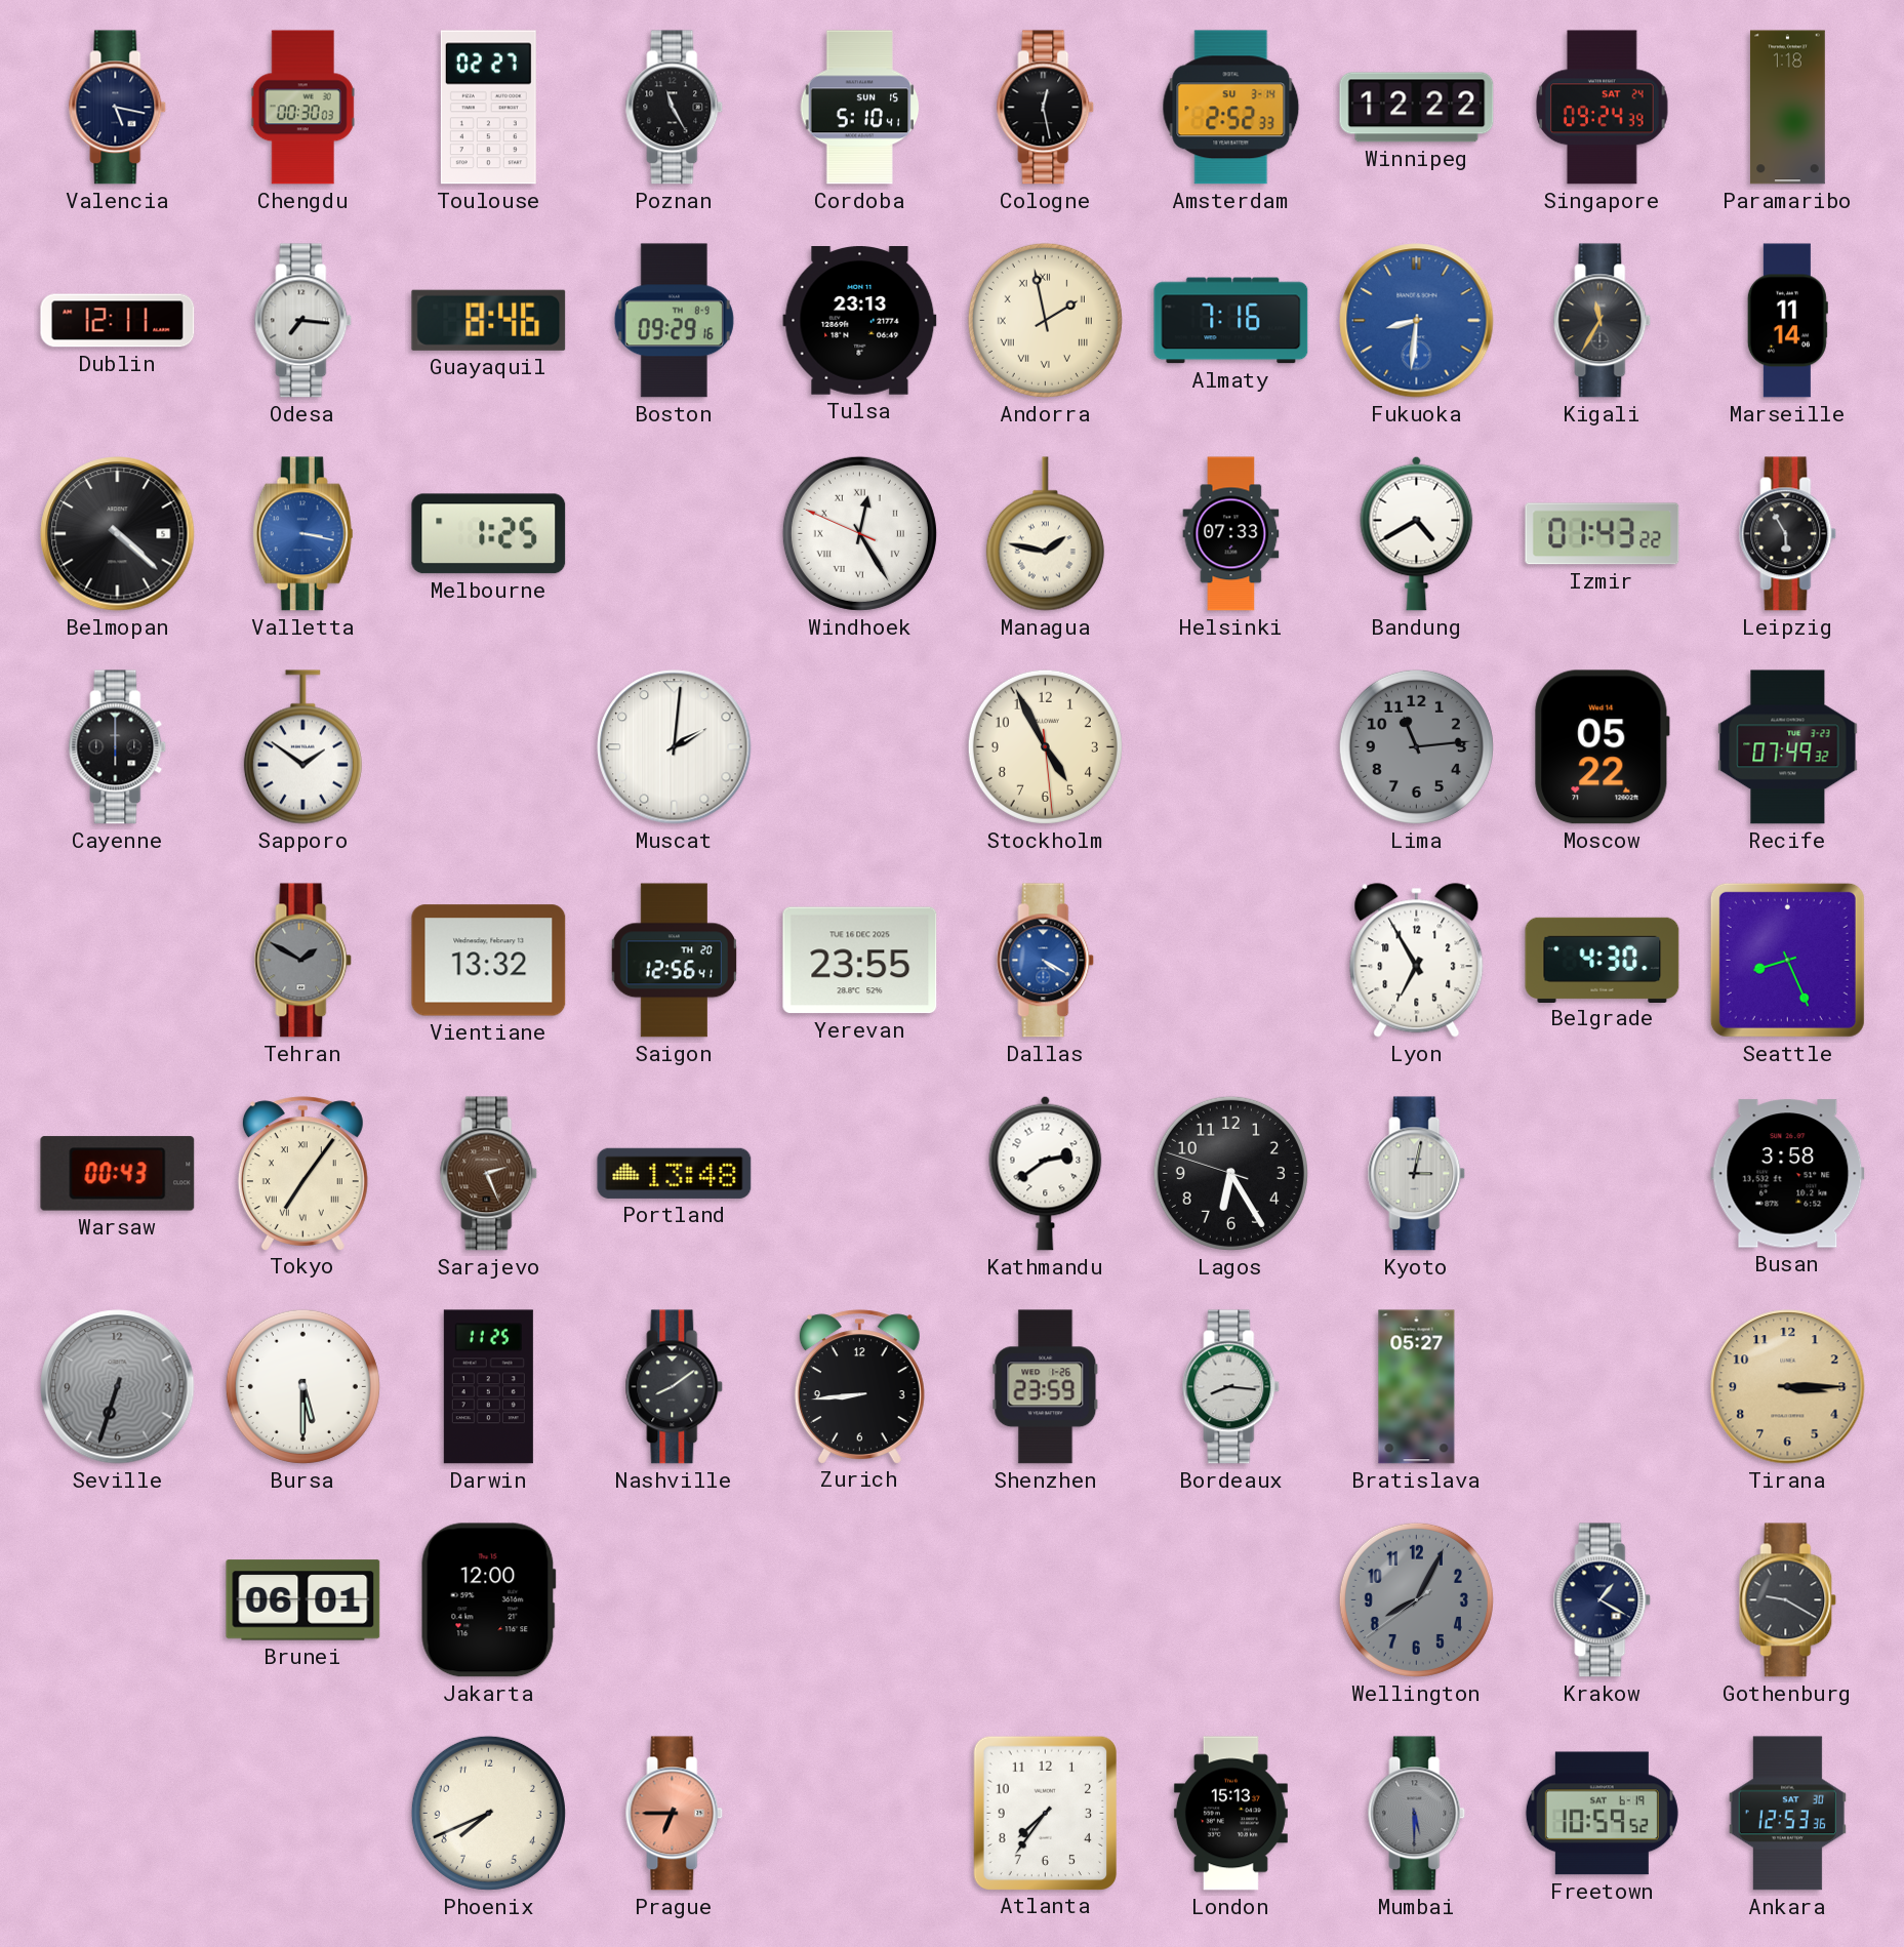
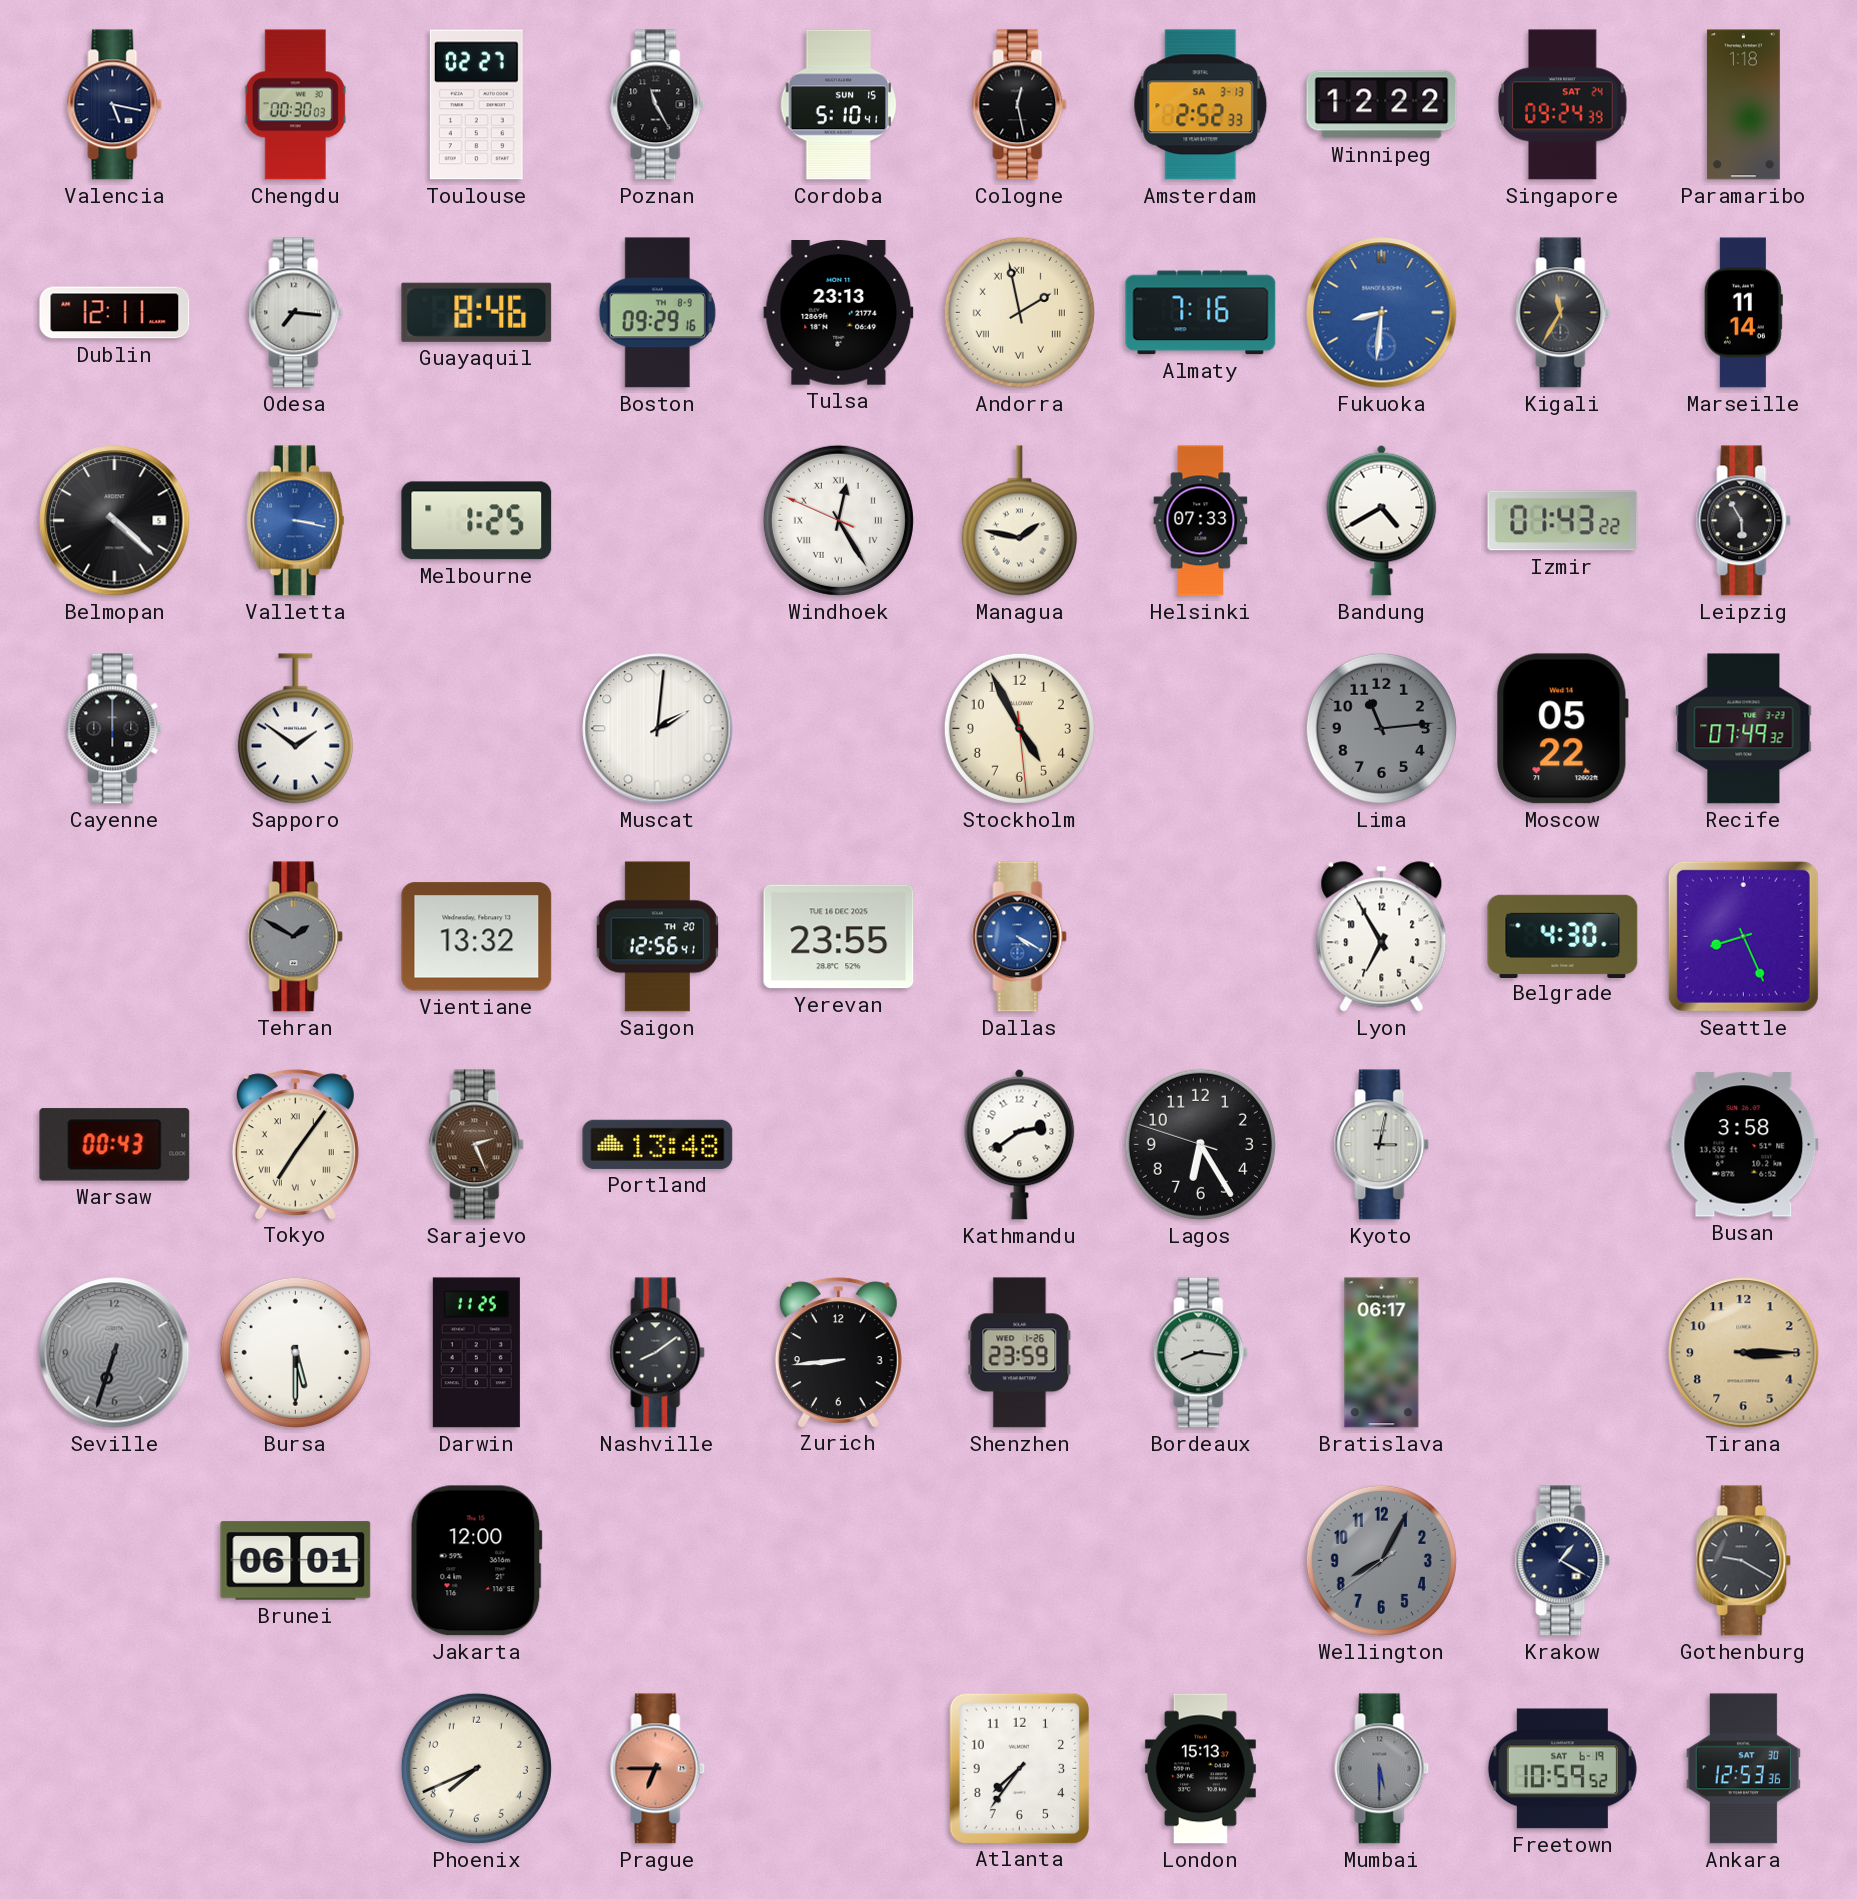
Amsterdam date: SU 3-14 -> SA 3-13
Bratislava: 05:27 -> 06:17
